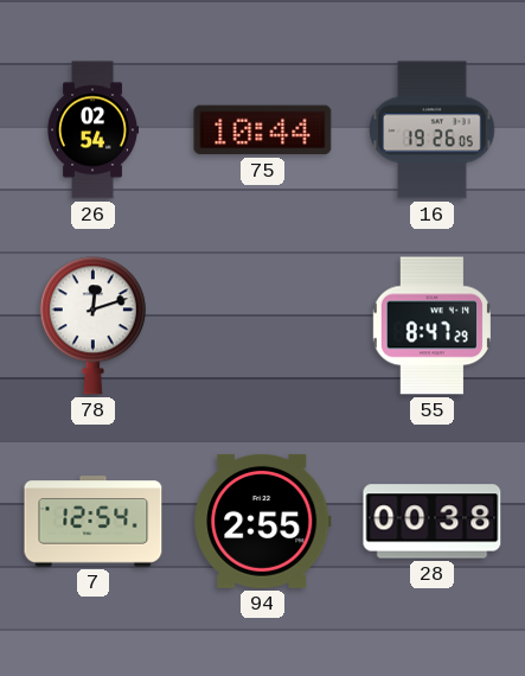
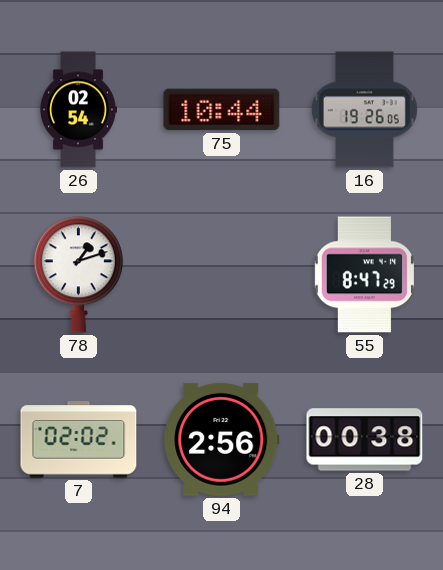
78: 12:12 -> 1:12
7: 12:54 -> 02:02
94: 2:55 -> 2:56
